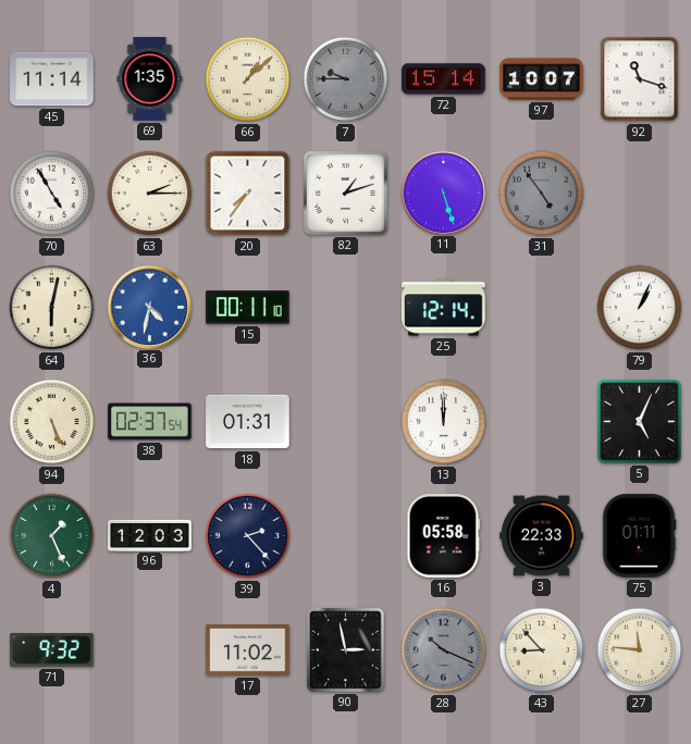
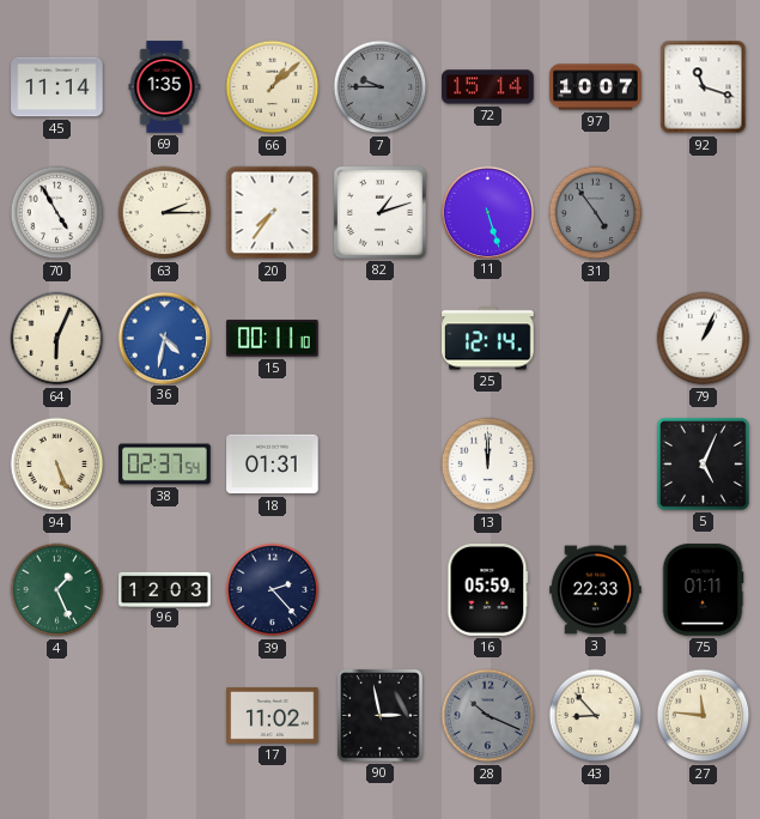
64: 6:02 -> 6:04
16: 05:58 -> 05:59
71: 9:32 -> none
